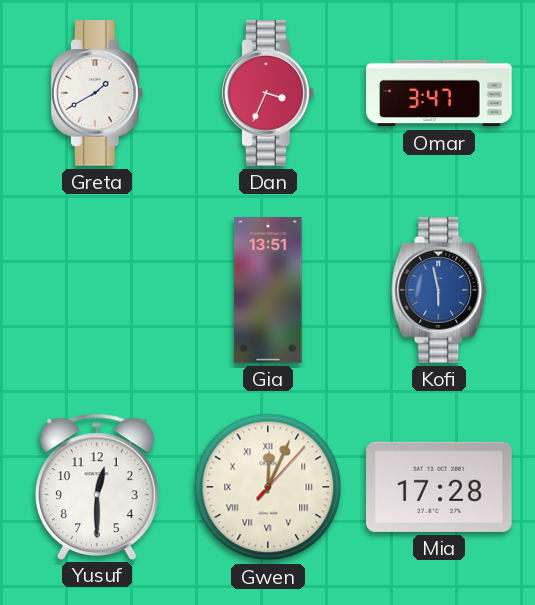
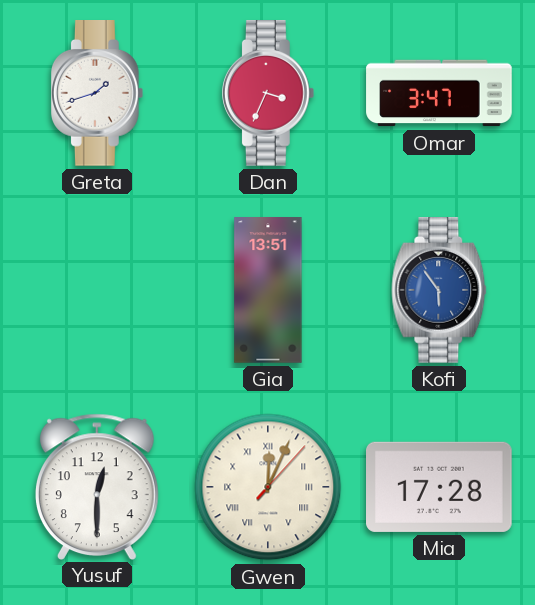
Greta: 1:40 -> 1:42
Kofi: 5:58 -> 5:54
